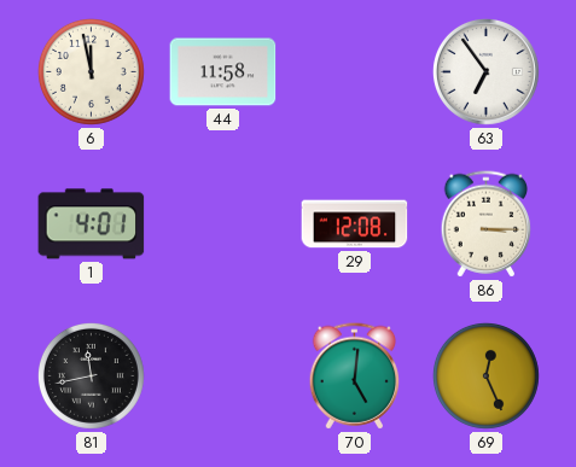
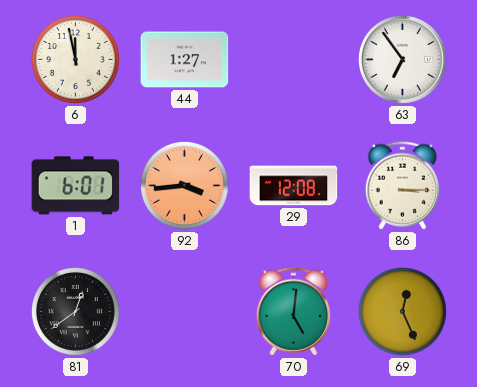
44: 11:58 -> 1:27
1: 4:01 -> 6:01
92: none -> 3:44
81: 11:43 -> 12:39
